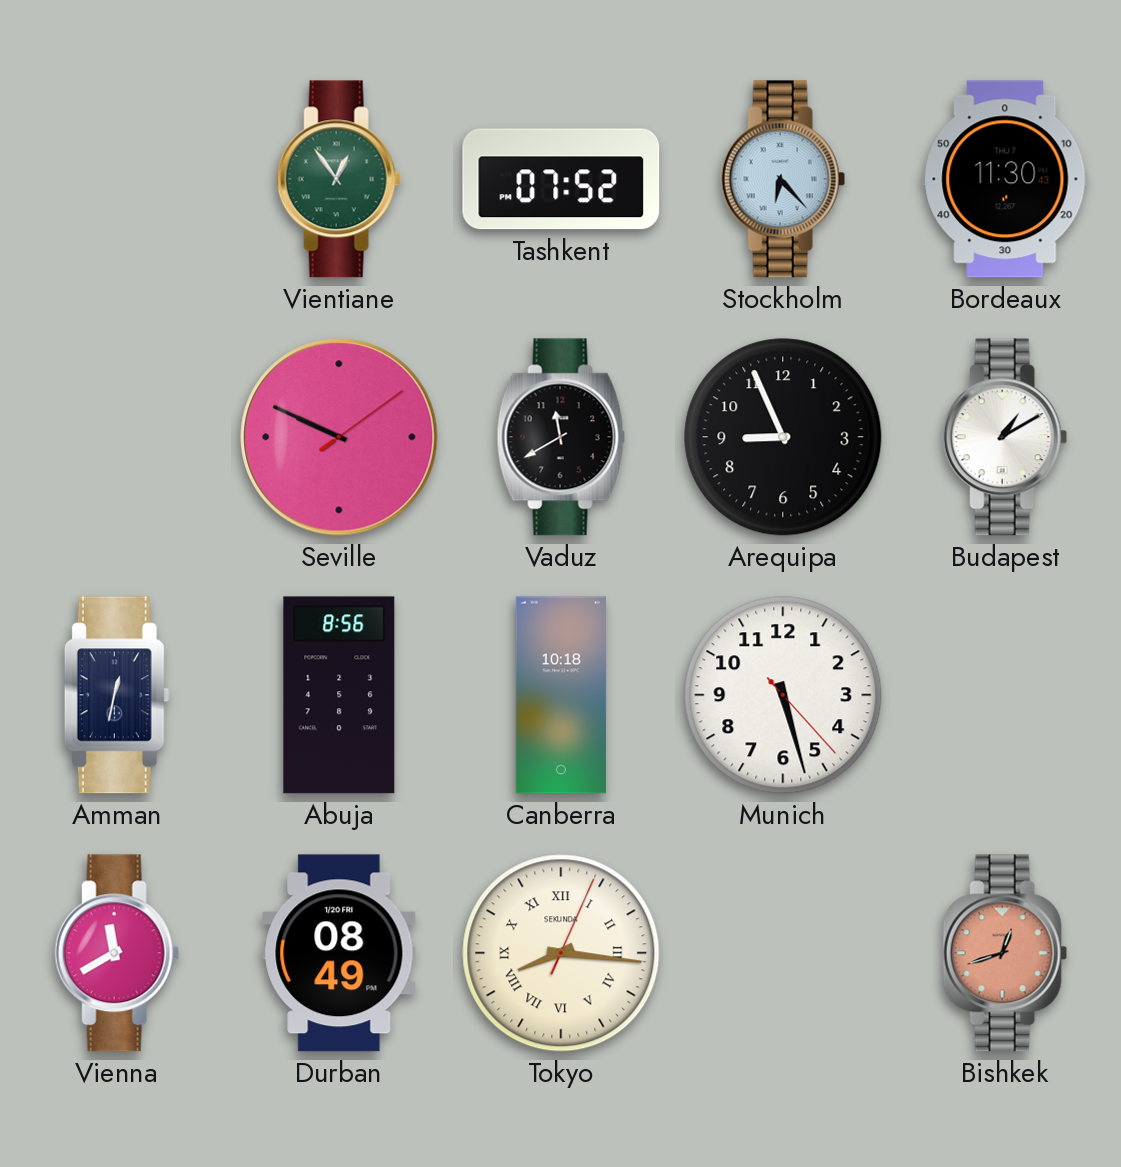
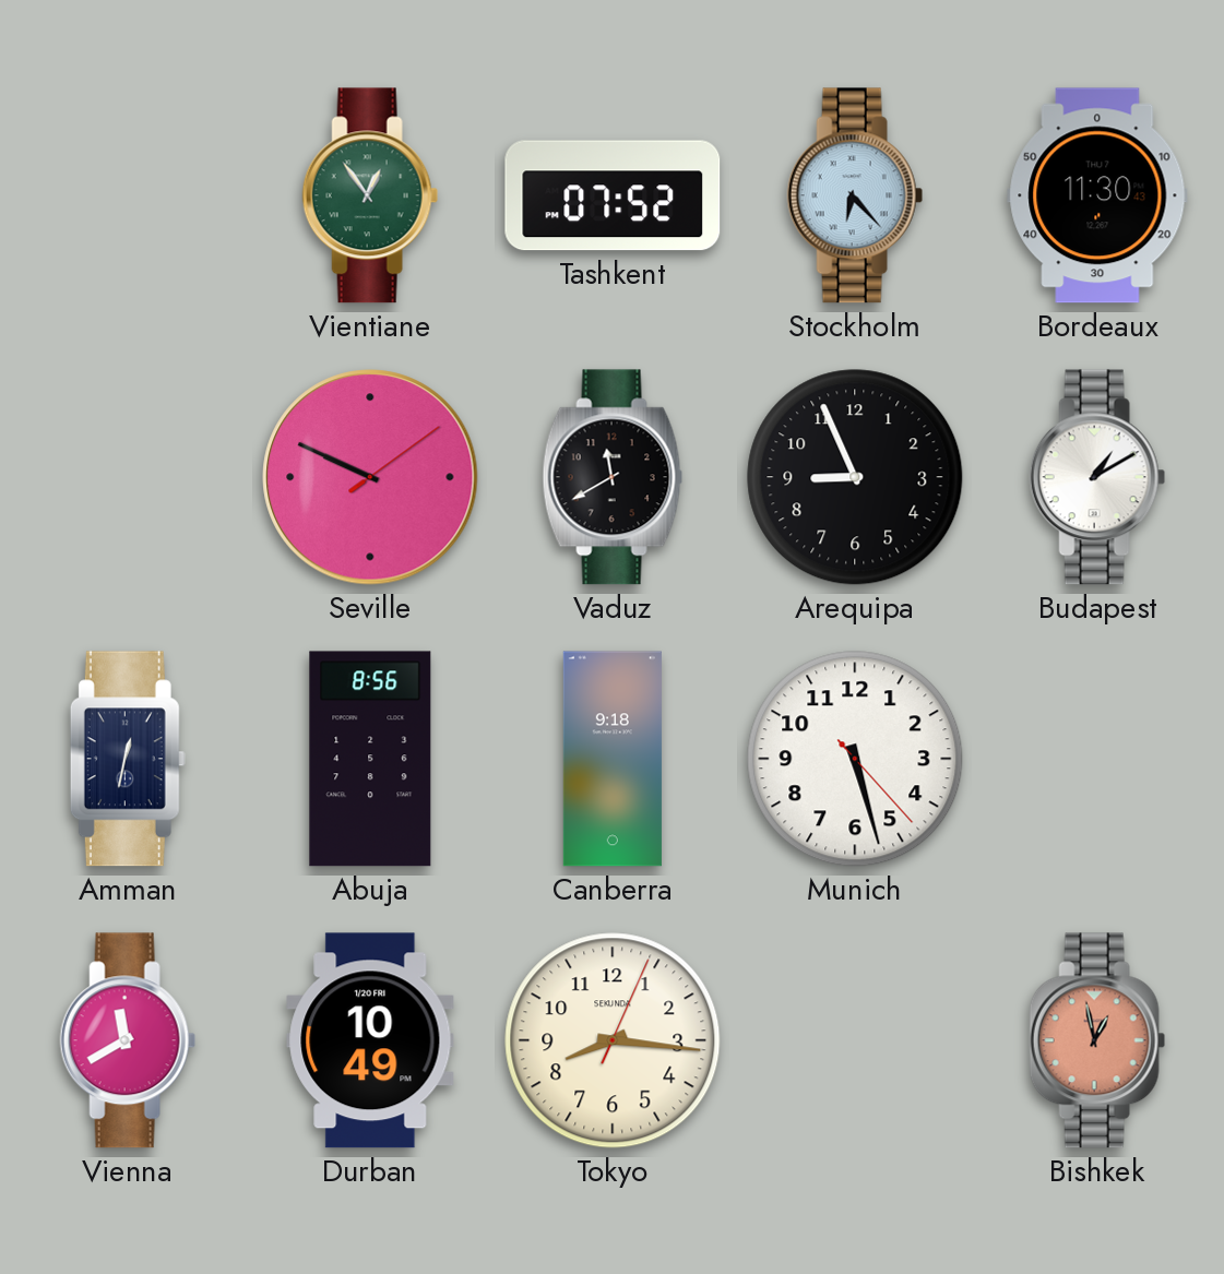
Canberra: 10:18 -> 9:18
Durban: 08:49 -> 10:49
Tokyo numerals: Roman -> Arabic
Bishkek: 12:42 -> 12:58
